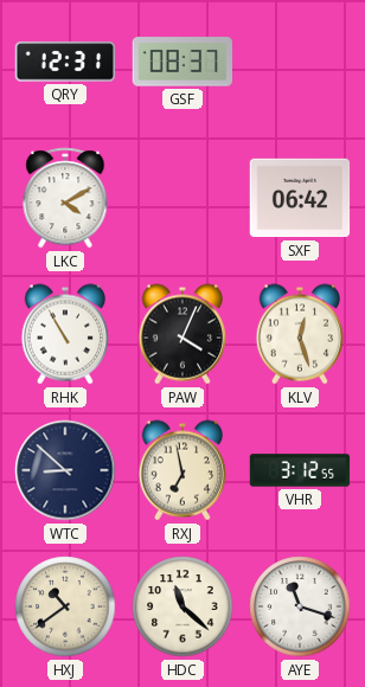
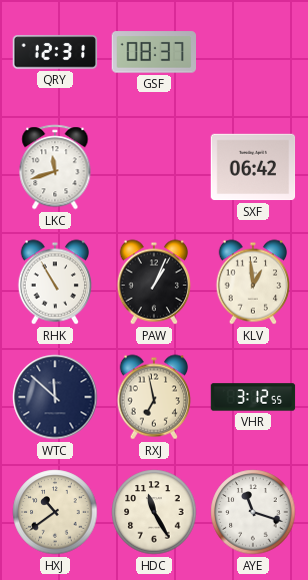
LKC: 4:10 -> 11:42
PAW: 4:04 -> 1:04
KLV: 12:27 -> 12:59
WTC: 8:52 -> 11:52
HDC: 11:22 -> 11:25
